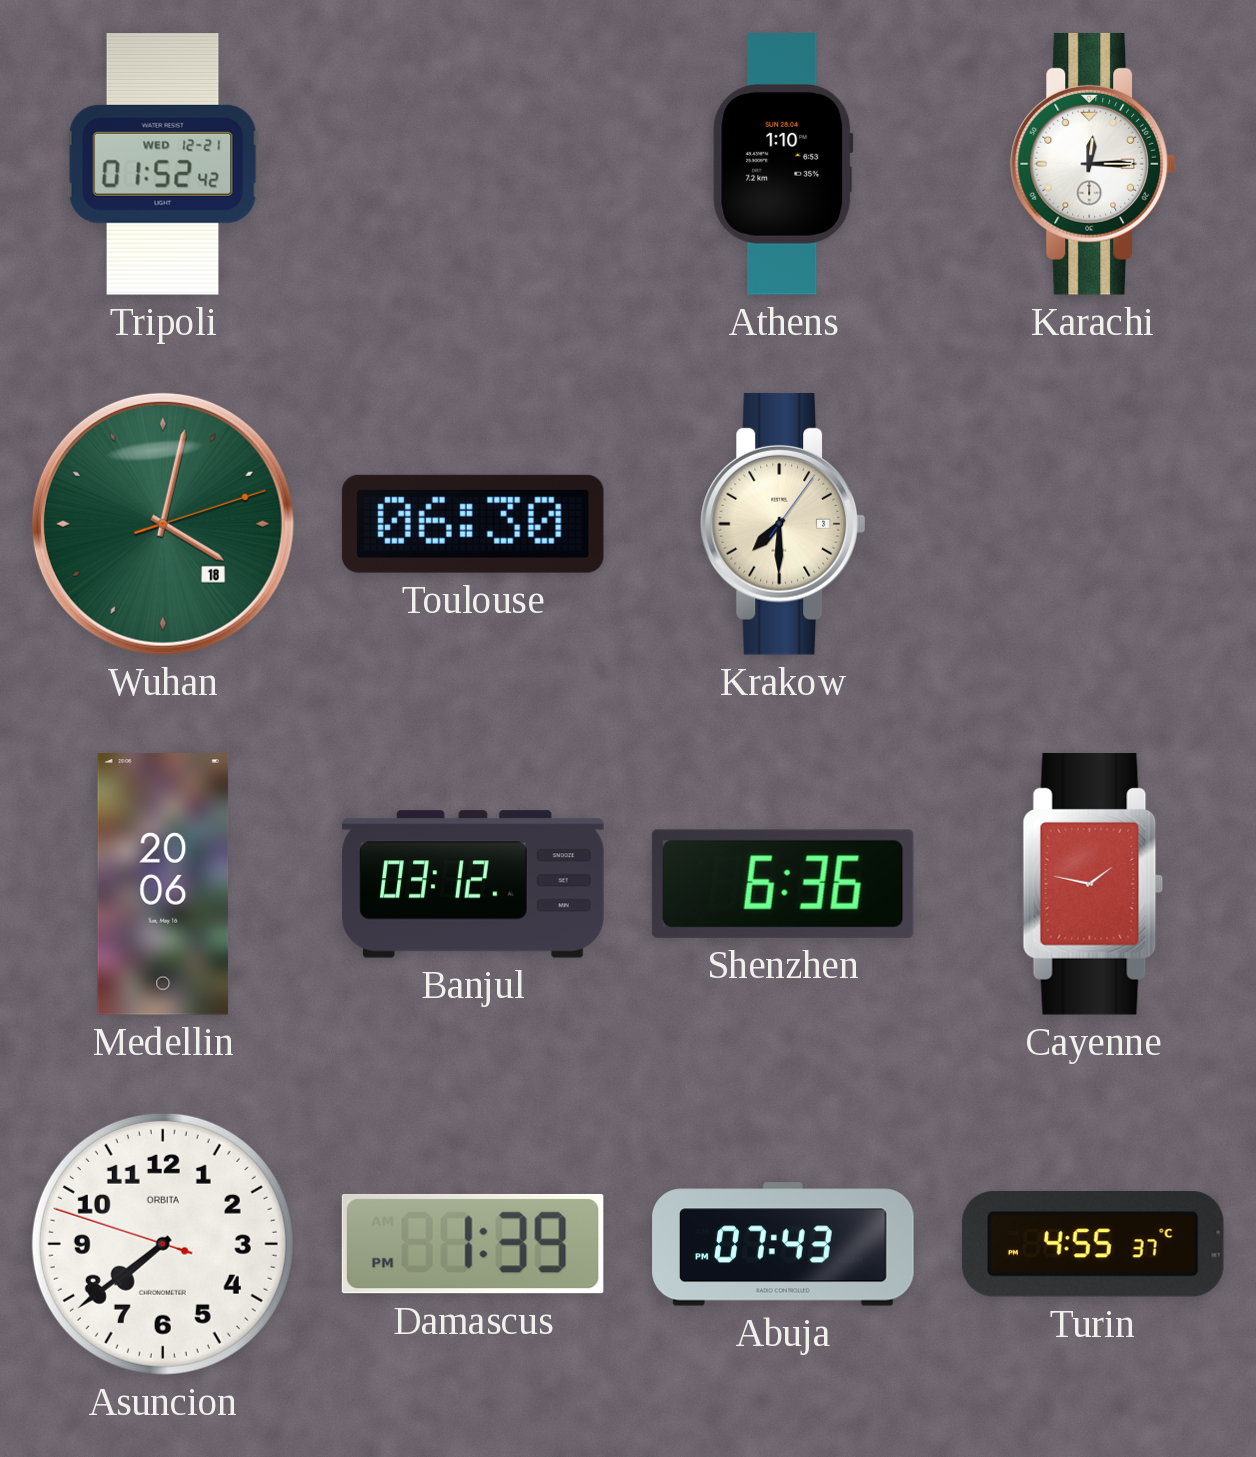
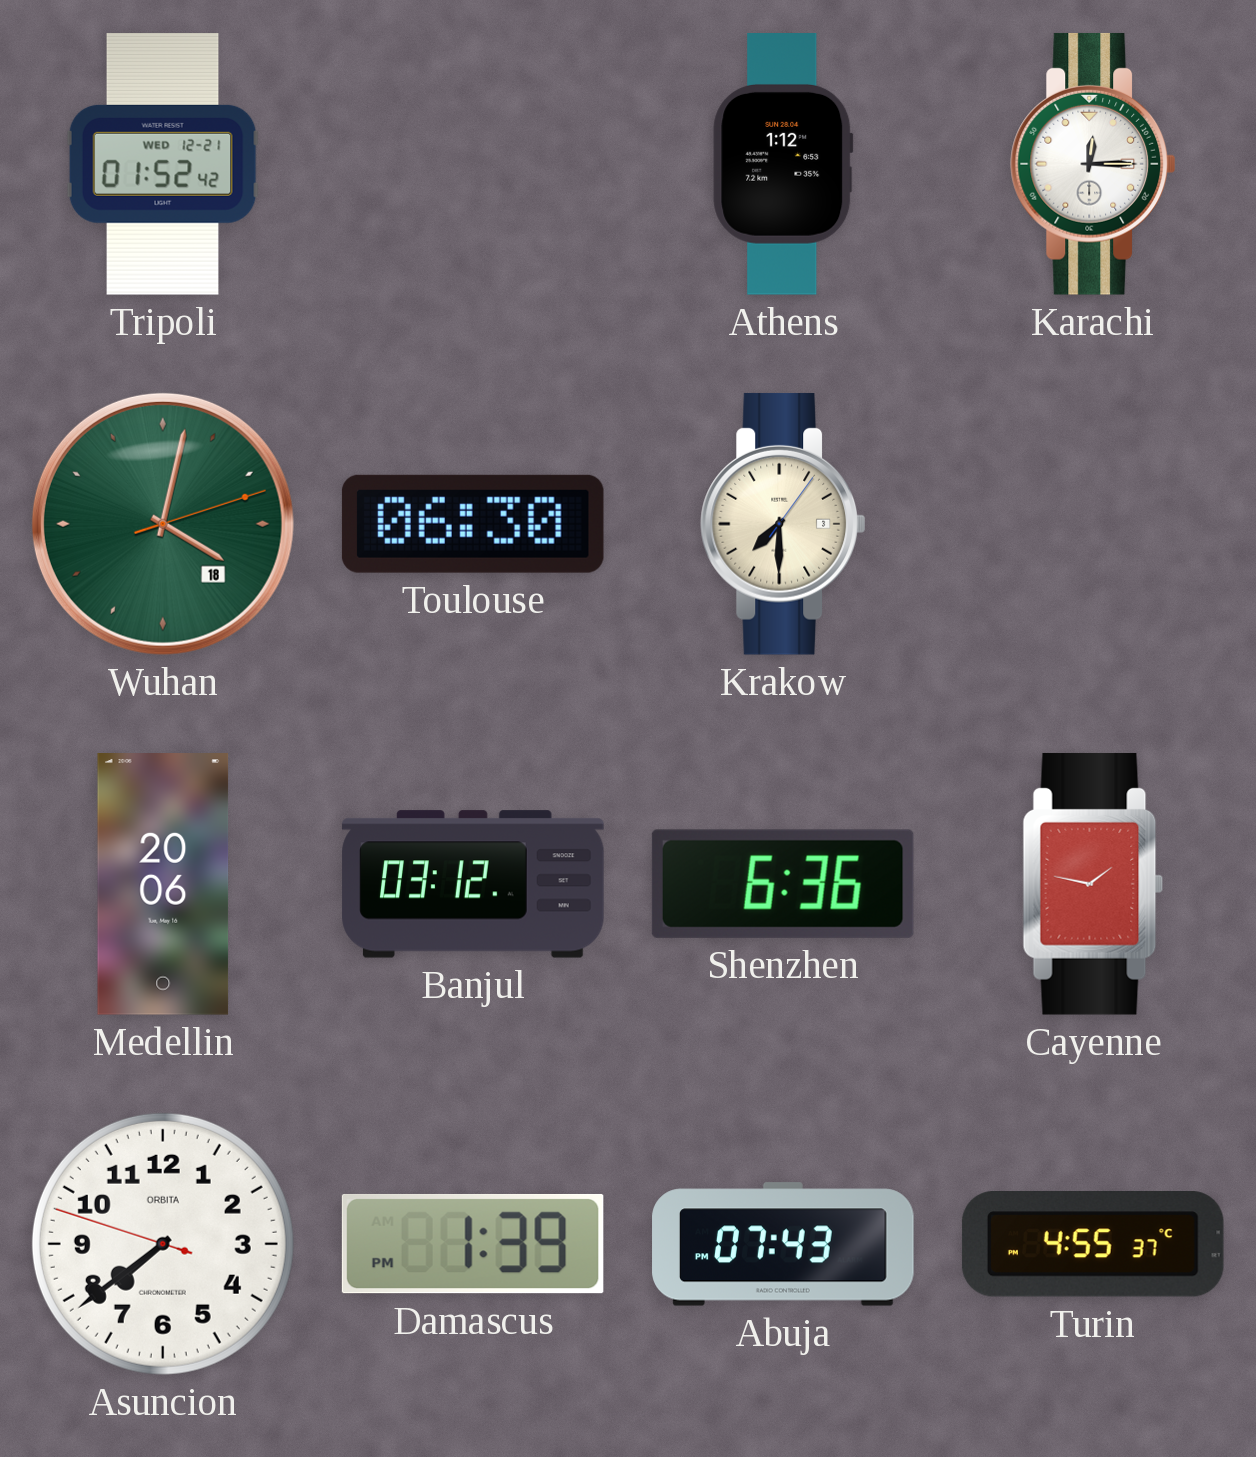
Athens: 1:10 -> 1:12
